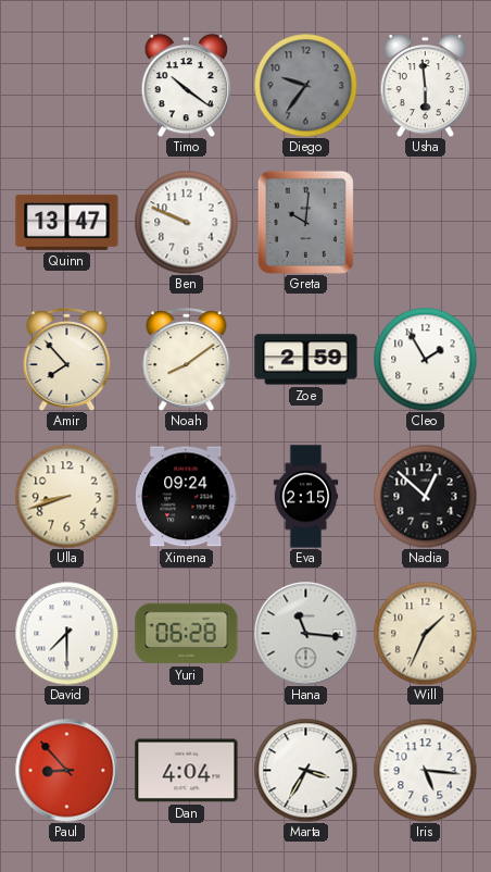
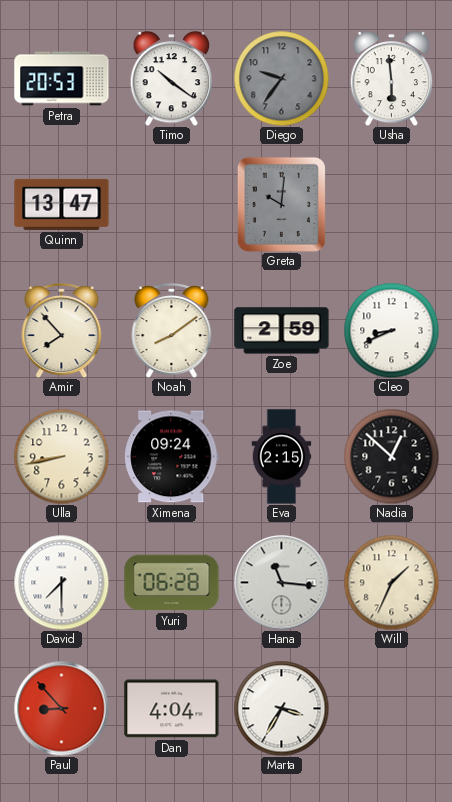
Petra: none -> 20:53
Ben: 9:49 -> none
Cleo: 1:55 -> 8:41
Ulla: 8:42 -> 8:43
Iris: 5:16 -> none
